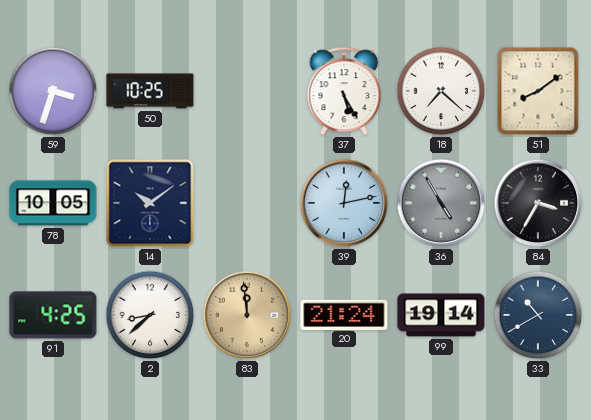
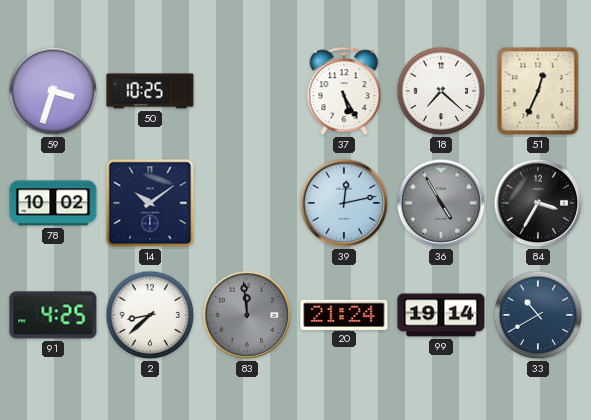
51: 8:09 -> 12:34
78: 10:05 -> 10:02
83 dial: champagne -> grey
